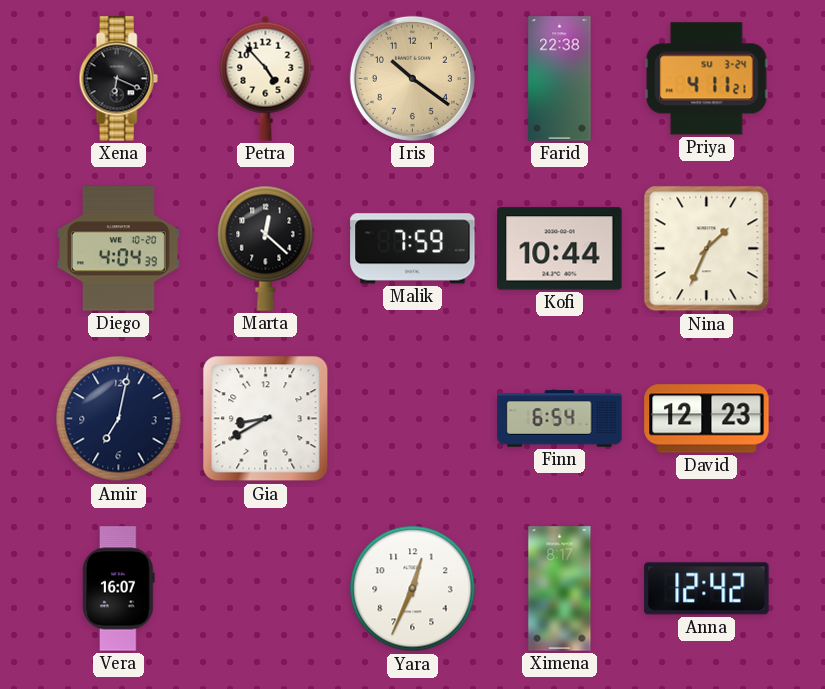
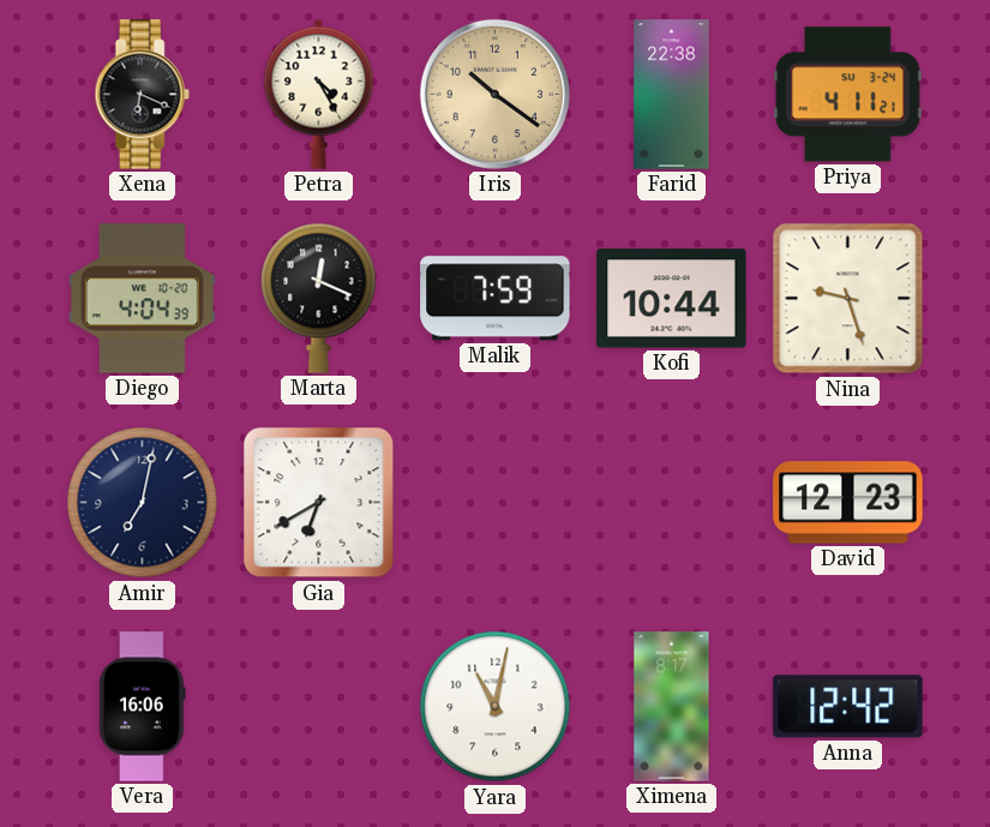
Petra: 4:53 -> 4:25
Marta: 12:22 -> 12:19
Nina: 1:34 -> 9:27
Gia: 8:40 -> 6:40
Finn: 6:54 -> none
Vera: 16:07 -> 16:06
Yara: 12:34 -> 11:02
